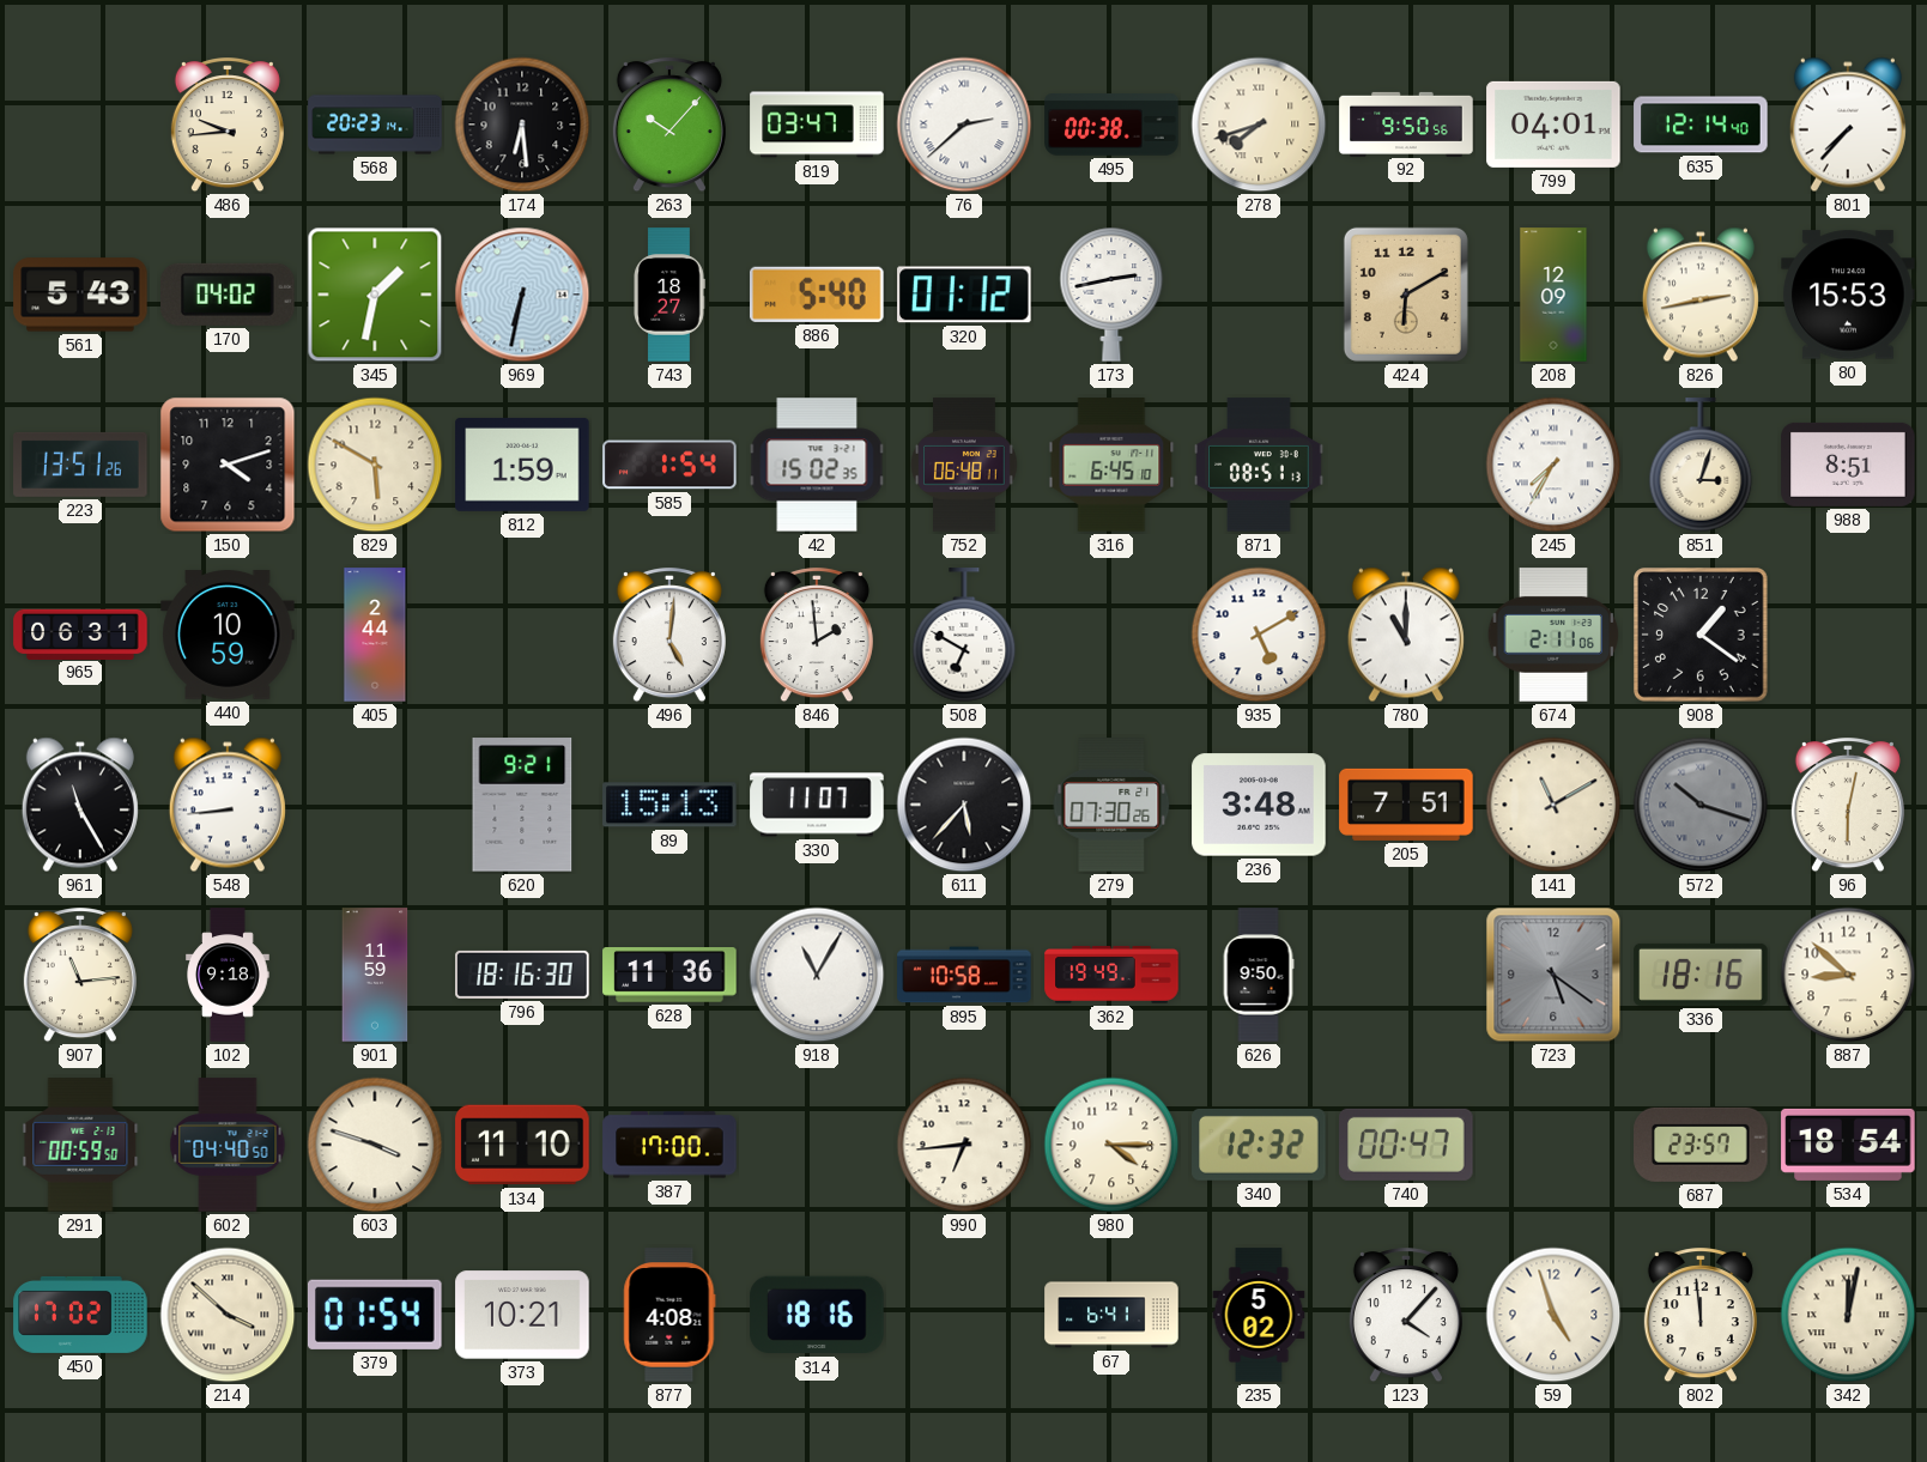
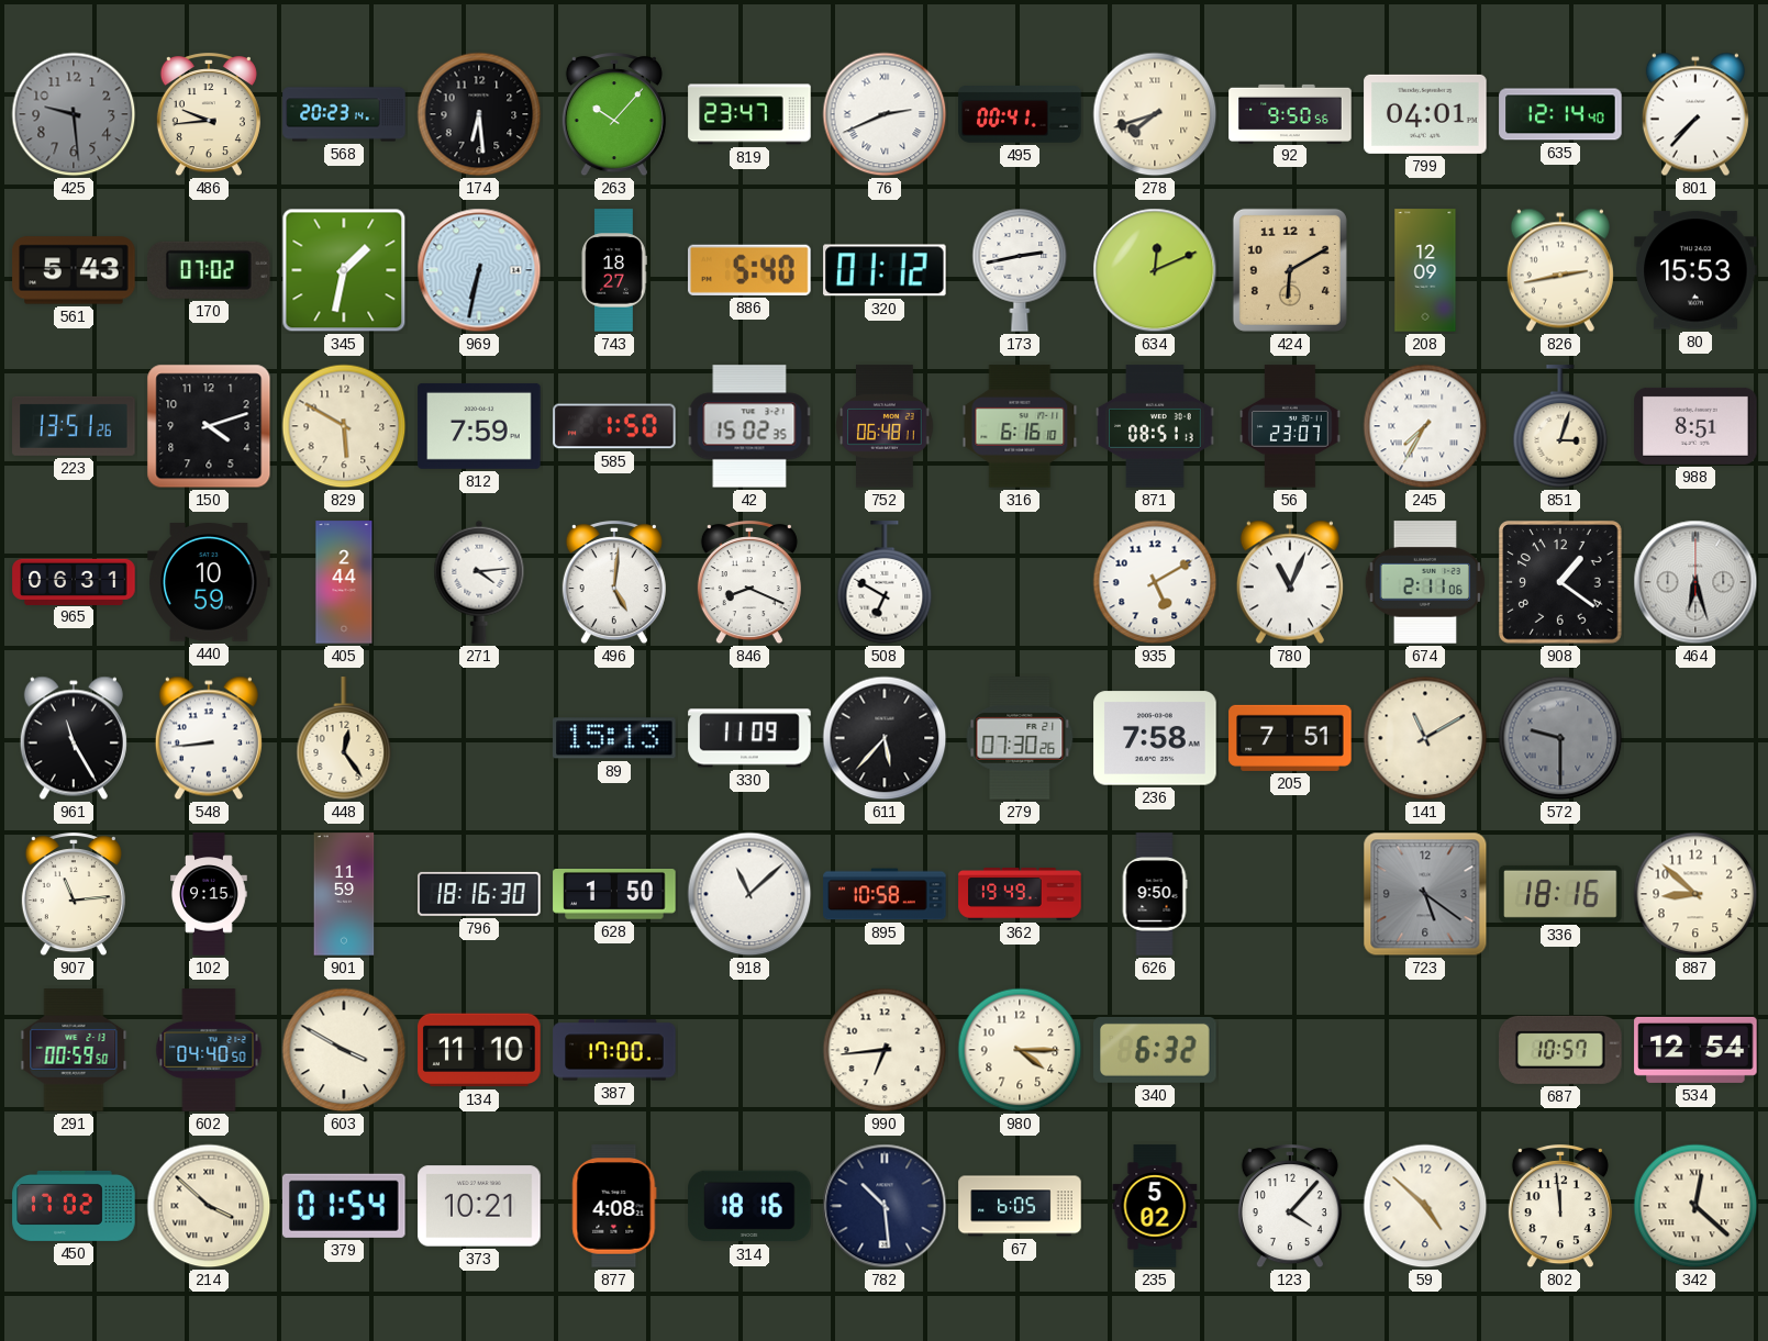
425: none -> 9:29
819: 03:47 -> 23:47
76: 2:38 -> 2:41
495: 00:38 -> 00:41
170: 04:02 -> 07:02
634: none -> 12:11
812: 1:59 -> 7:59
585: 1:54 -> 1:50
316: 6:45 -> 6:16
56: none -> 23:07
271: none -> 4:14
846: 1:59 -> 8:19
780: 11:00 -> 11:04
464: none -> 6:27
448: none -> 12:24
620: 9:21 -> none
330: 11:07 -> 11:09
236: 3:48 -> 7:58
572: 10:18 -> 9:30
96: 6:02 -> none
102: 9:18 -> 9:15
628: 11:36 -> 1:50
918: 11:05 -> 11:08
603: 3:48 -> 3:50
340: 12:32 -> 6:32
740: 00:47 -> none
687: 23:57 -> 10:57
534: 18:54 -> 12:54
782: none -> 10:29
67: 6:41 -> 6:05
59: 4:57 -> 4:52
342: 12:02 -> 12:22
